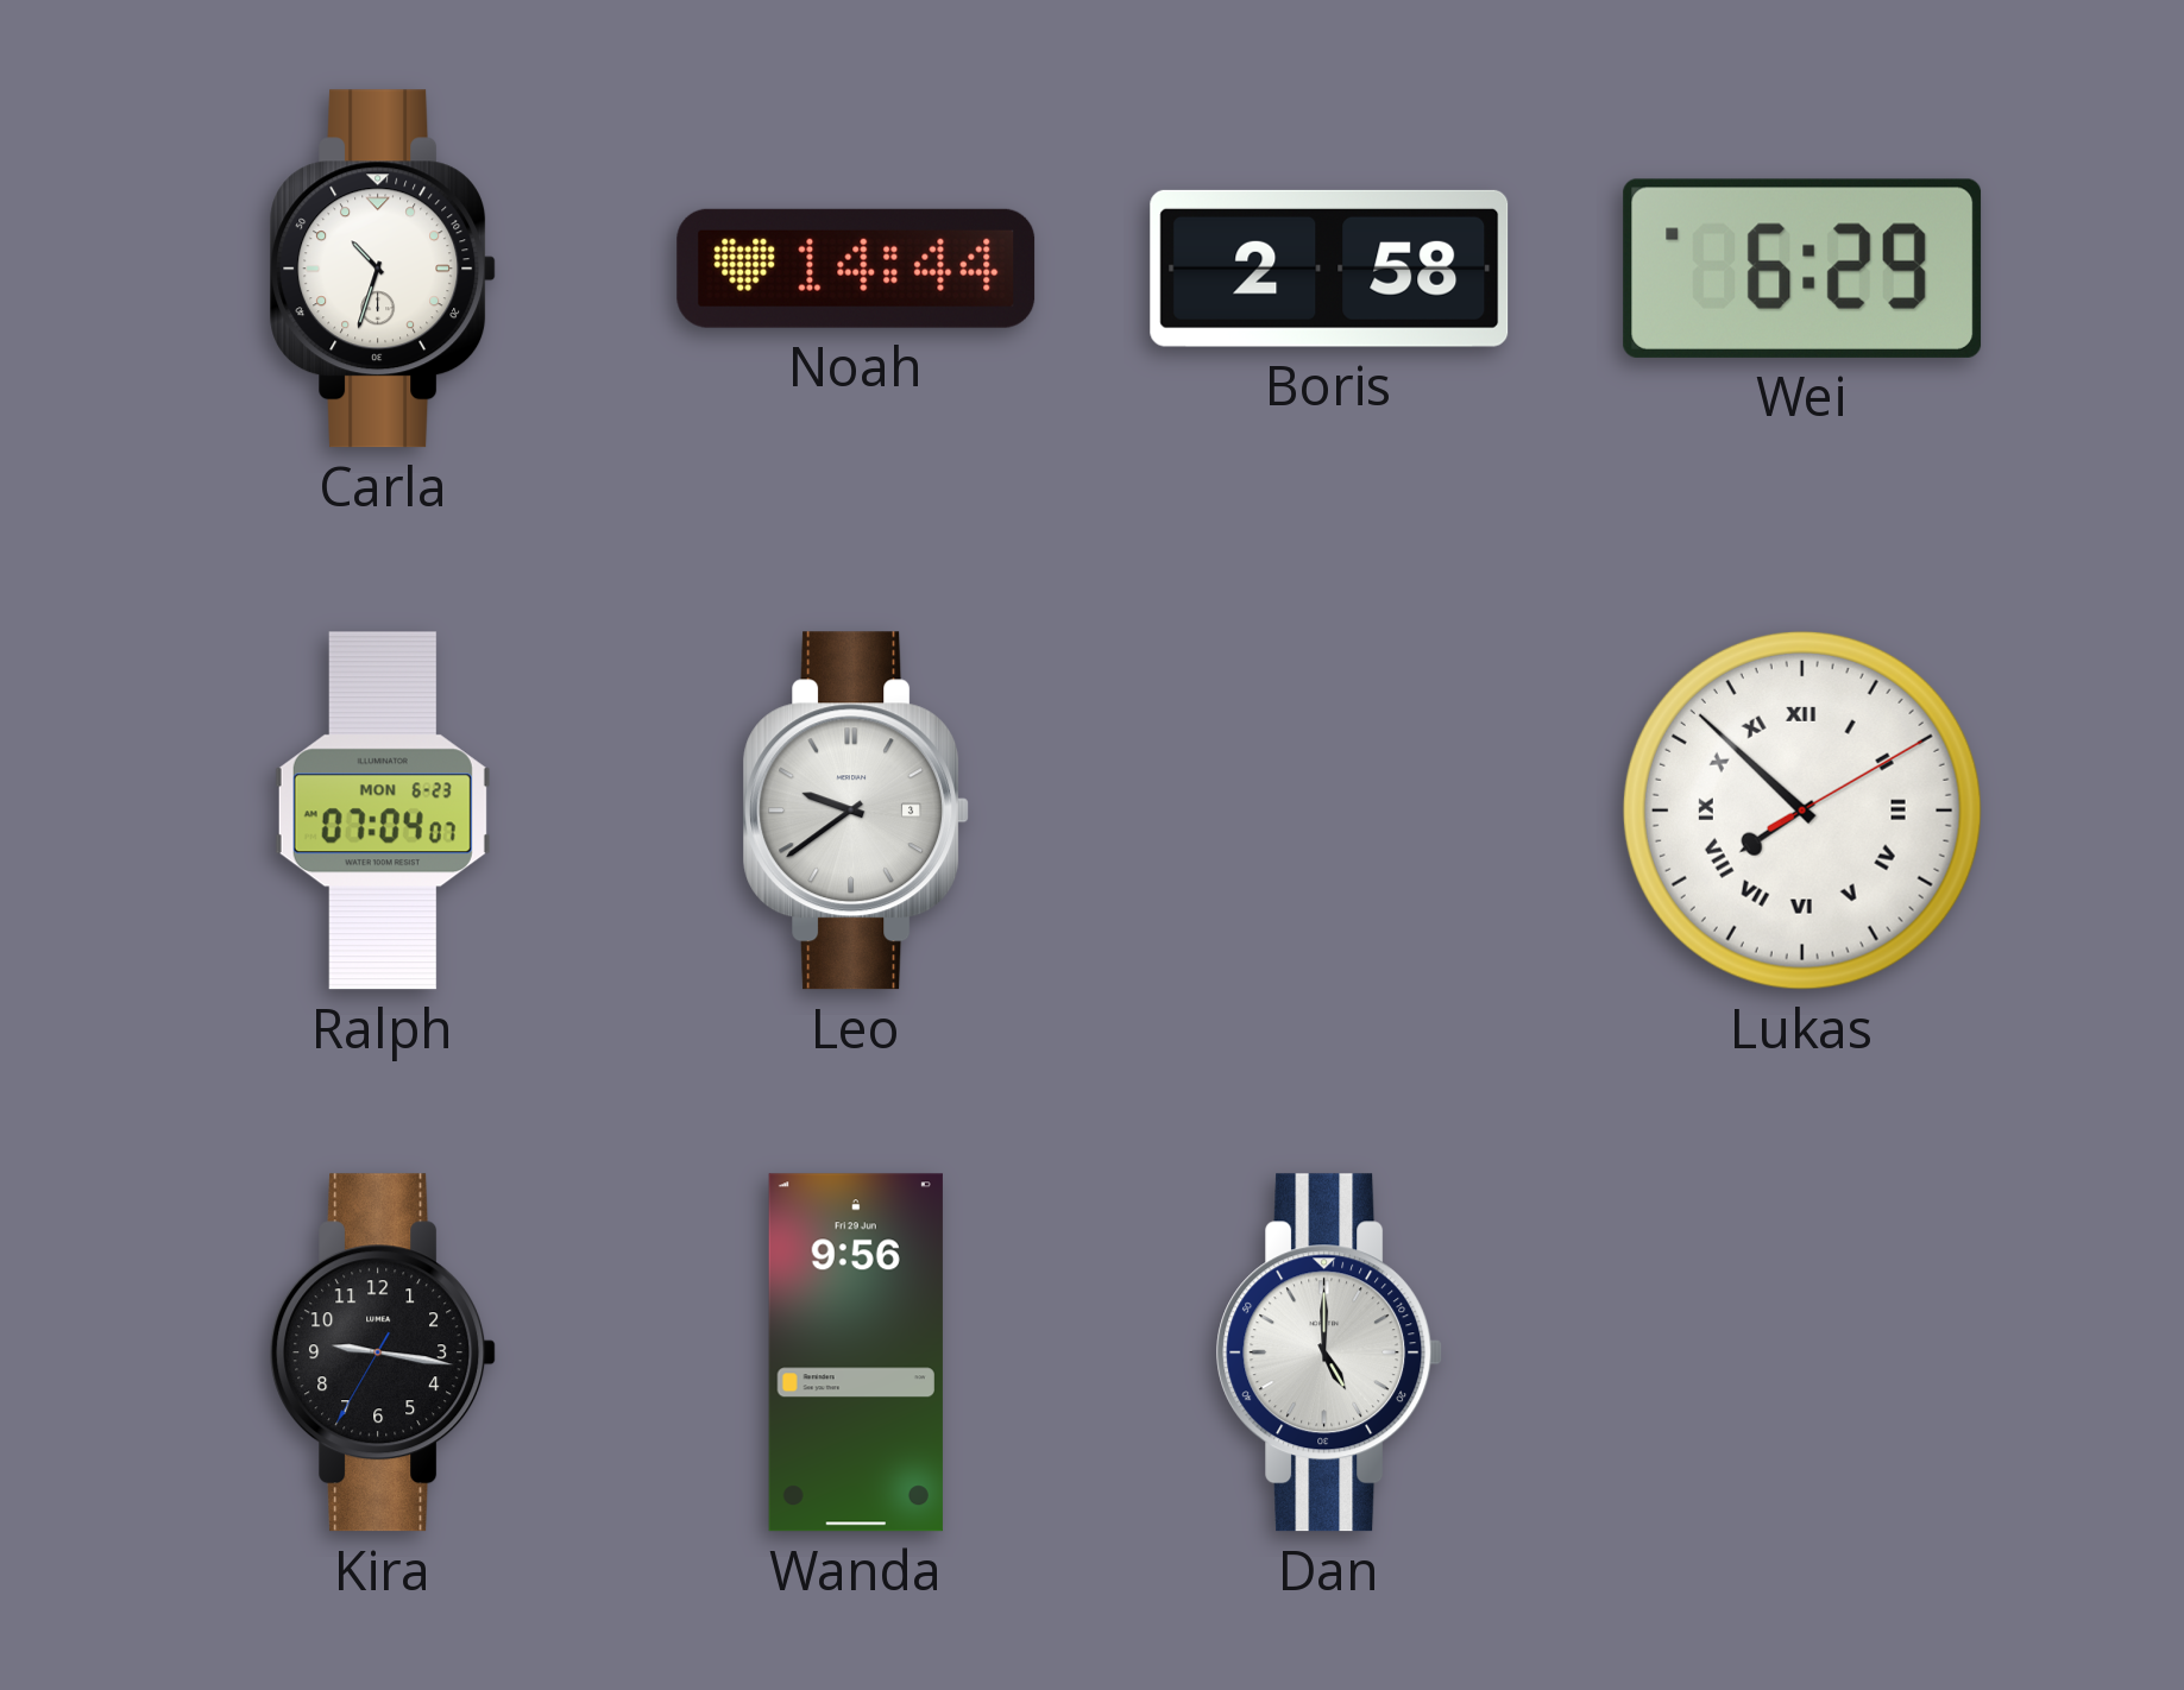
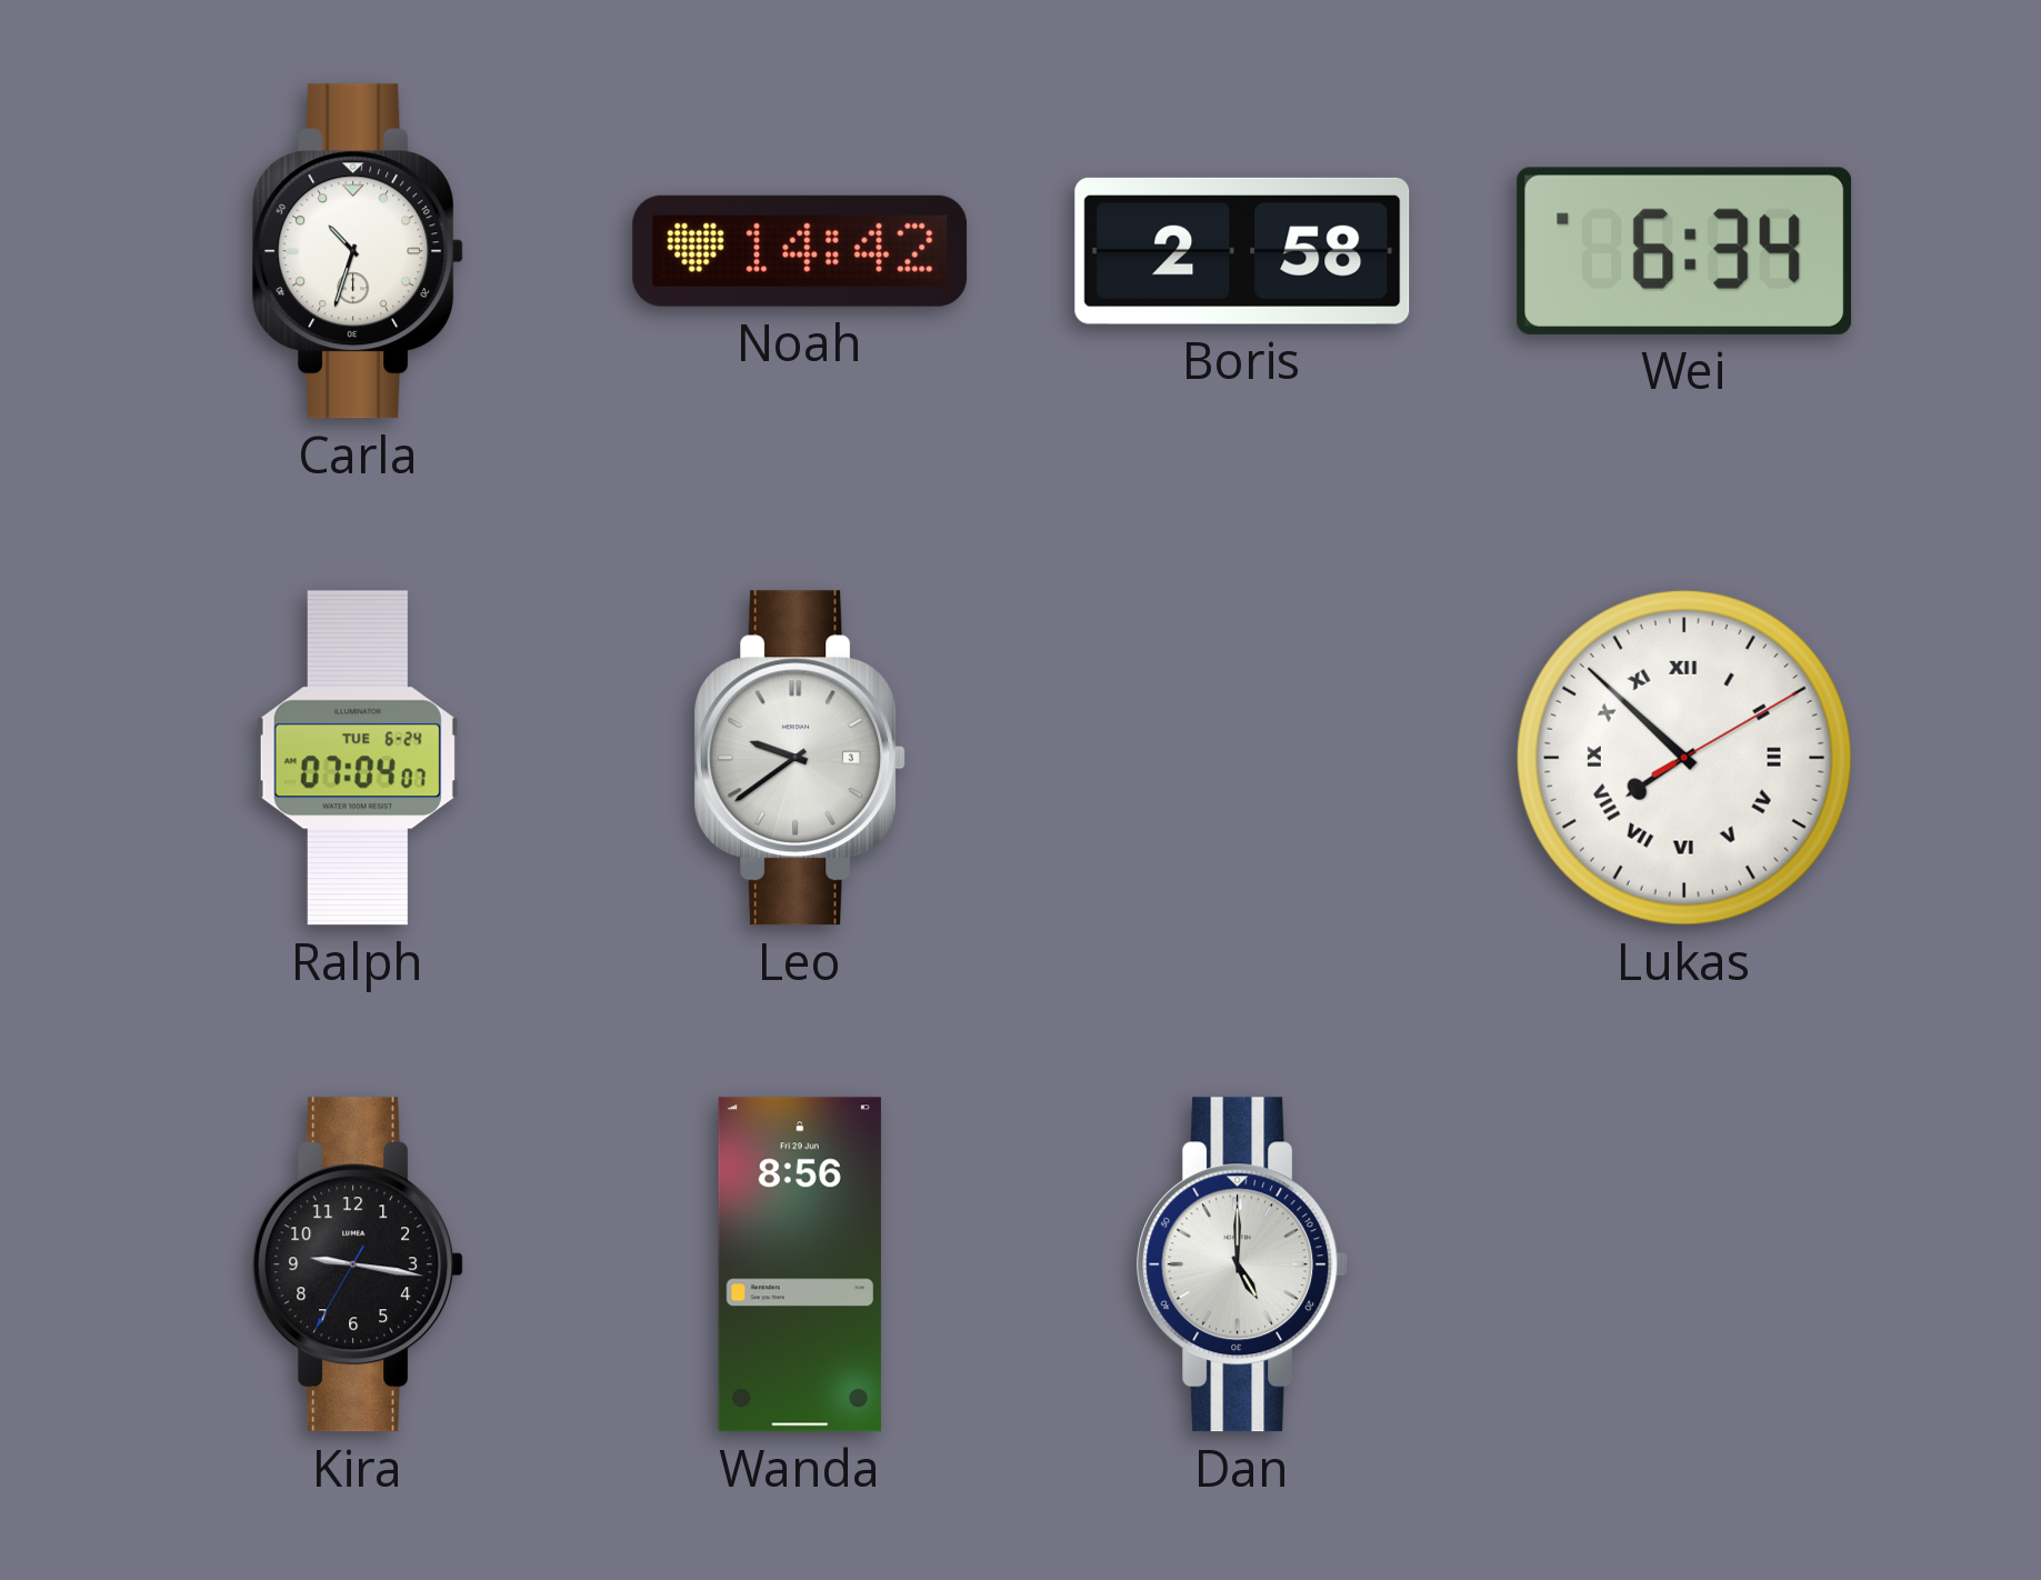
Noah: 14:44 -> 14:42
Wei: 6:29 -> 6:34
Ralph date: MON 6-23 -> TUE 6-24
Wanda: 9:56 -> 8:56
